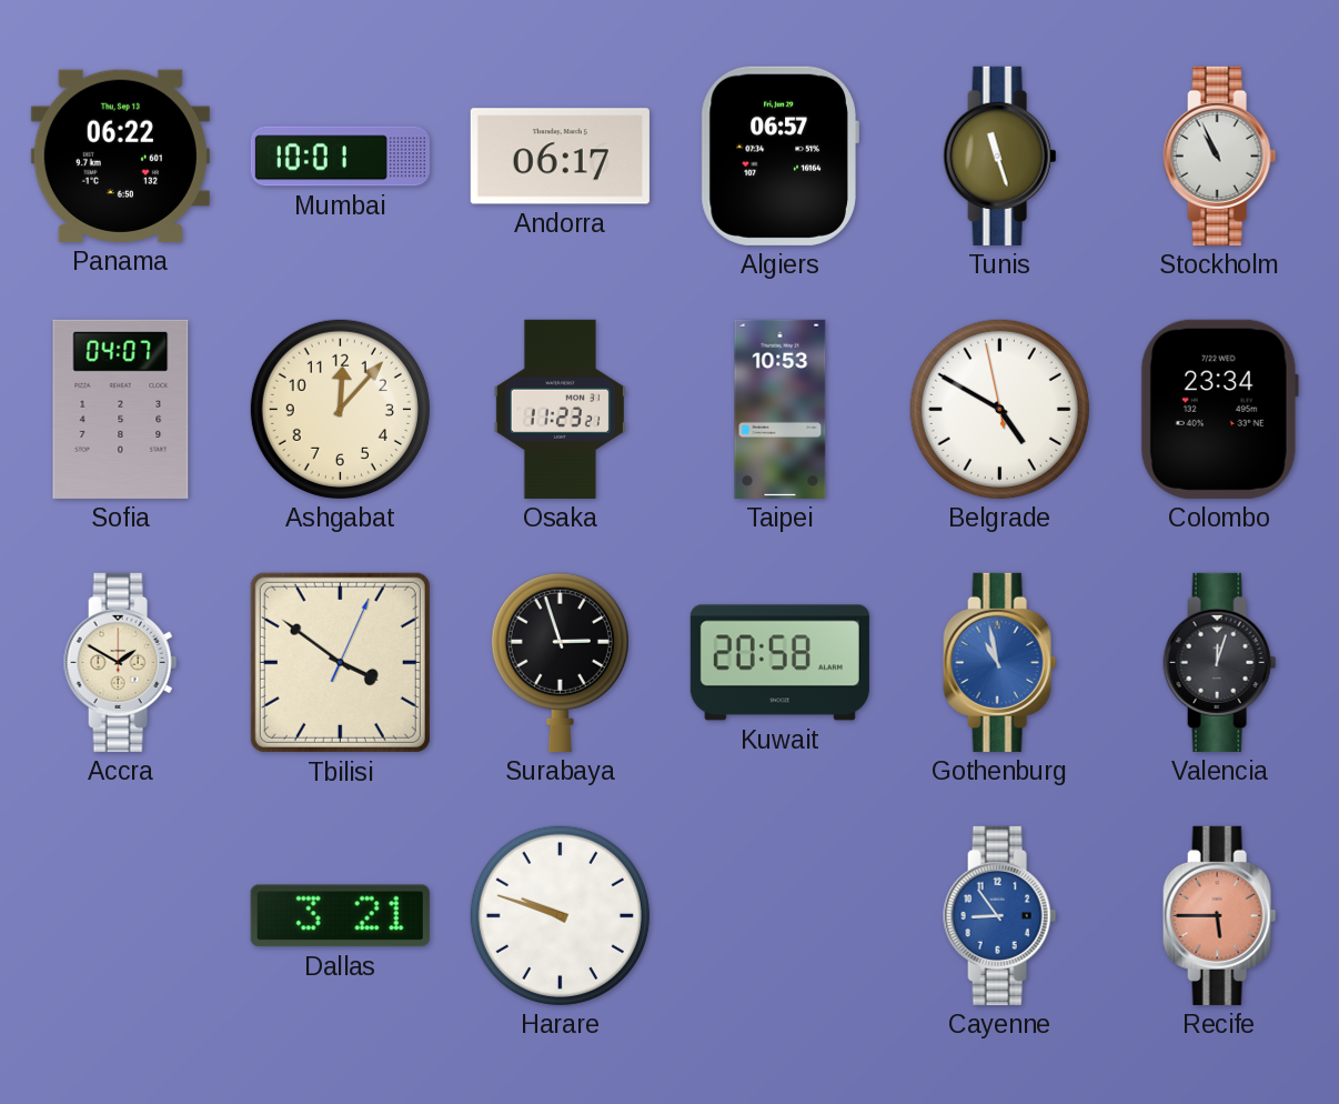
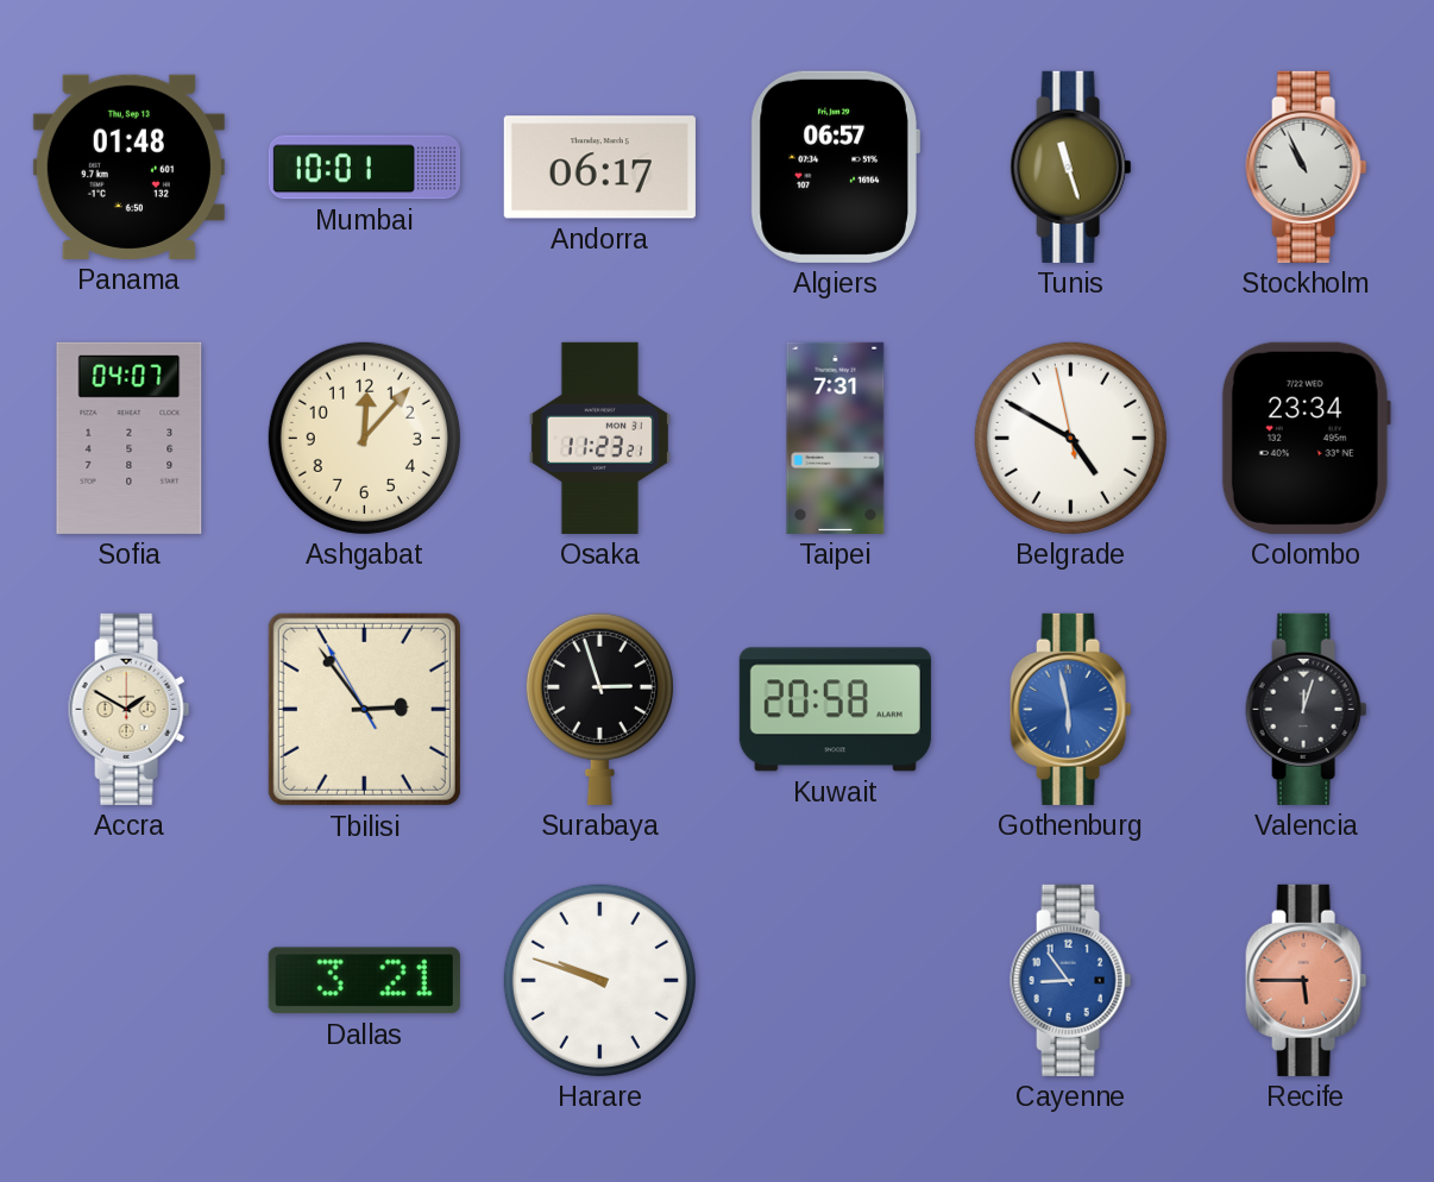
Panama: 06:22 -> 01:48
Taipei: 10:53 -> 7:31
Tbilisi: 3:51 -> 2:53
Gothenburg: 10:58 -> 5:58
